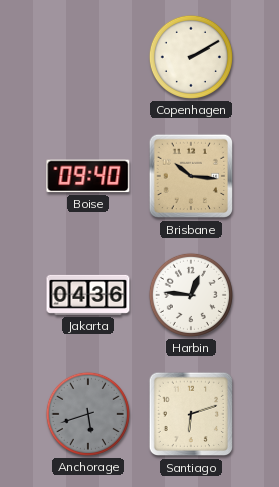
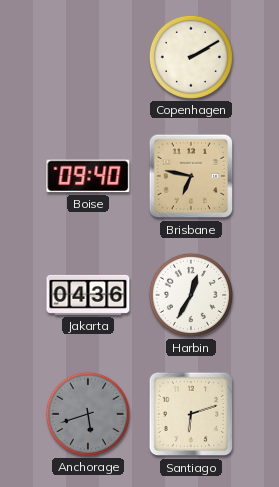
Brisbane: 10:16 -> 6:47
Harbin: 12:46 -> 12:35
